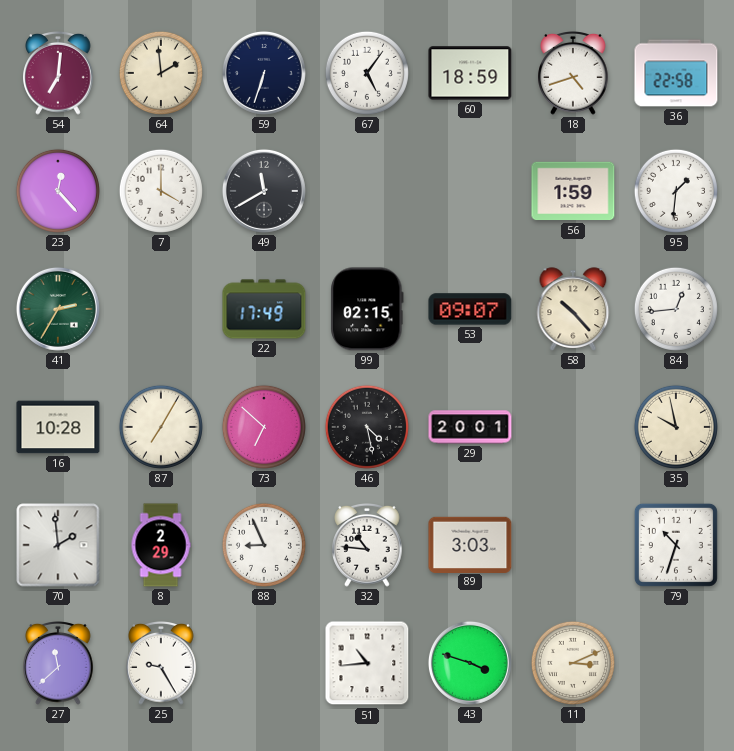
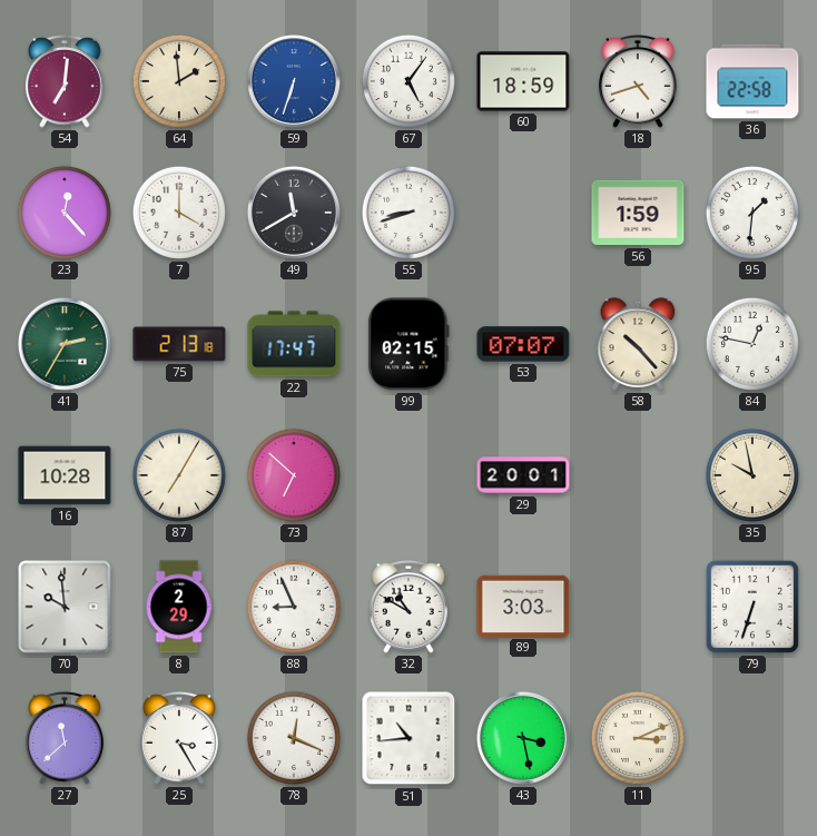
59 dial: navy -> blue
55: none -> 8:42
75: none -> 2:13
22: 17:49 -> 17:47
53: 09:07 -> 07:07
84: 12:44 -> 12:47
46: 4:28 -> none
70: 1:59 -> 9:59
32: 10:46 -> 10:50
79: 10:33 -> 6:33
25: 9:25 -> 3:25
78: none -> 12:19
43: 3:48 -> 3:28
